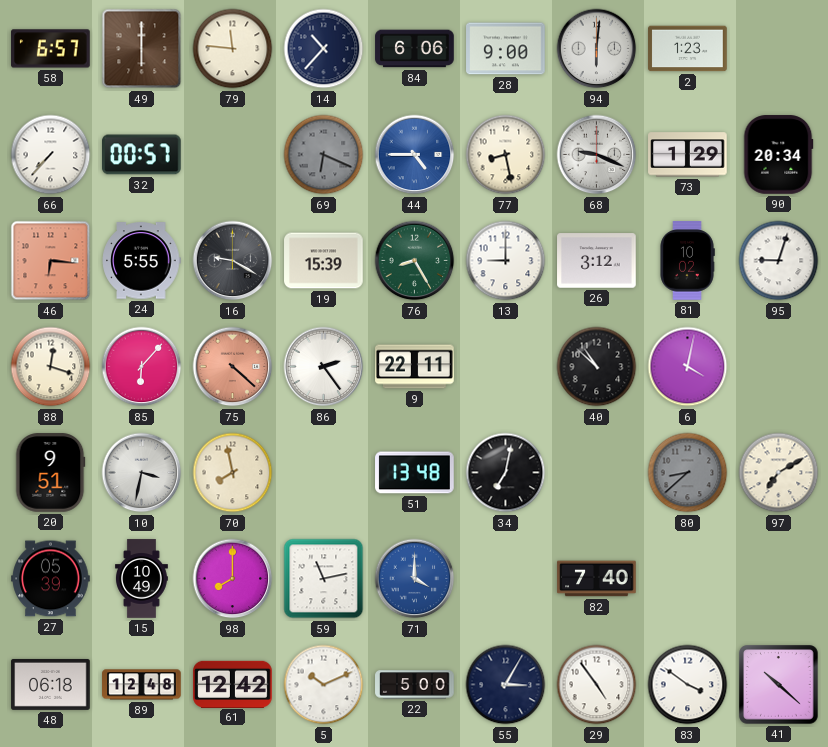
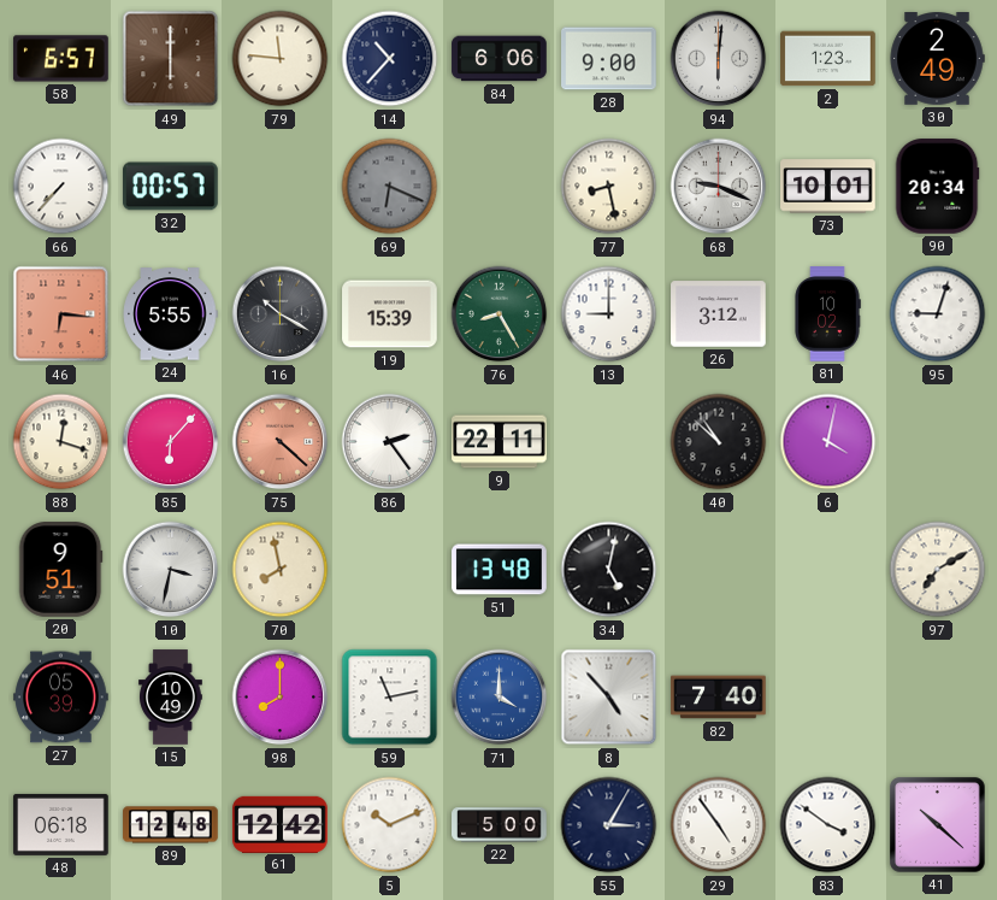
30: none -> 2:49
44: 4:45 -> none
73: 1:29 -> 10:01
16: 9:20 -> 10:20
34: 7:02 -> 5:02
80: 8:38 -> none
8: none -> 4:53
